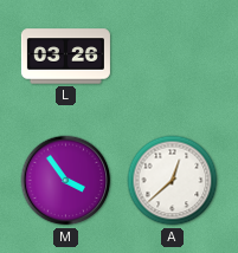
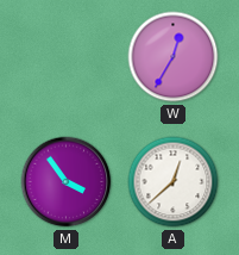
L: 03:26 -> none
W: none -> 12:35
